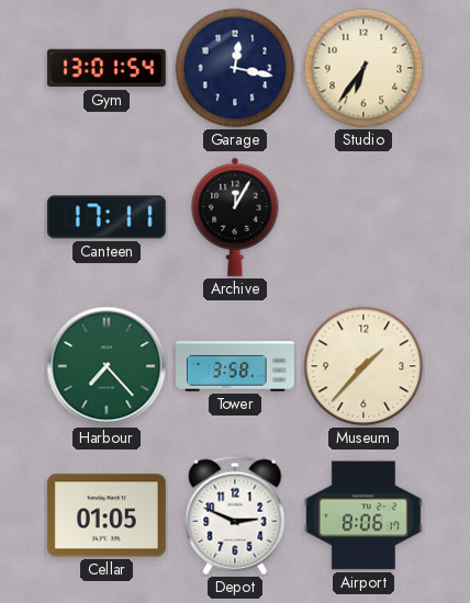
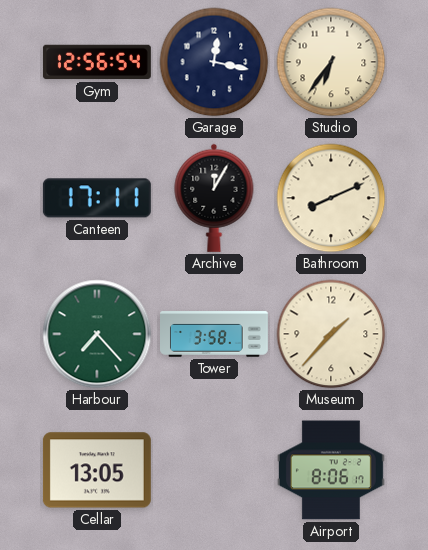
Gym: 13:01 -> 12:56
Bathroom: none -> 8:11
Cellar: 01:05 -> 13:05
Depot: 2:49 -> none
